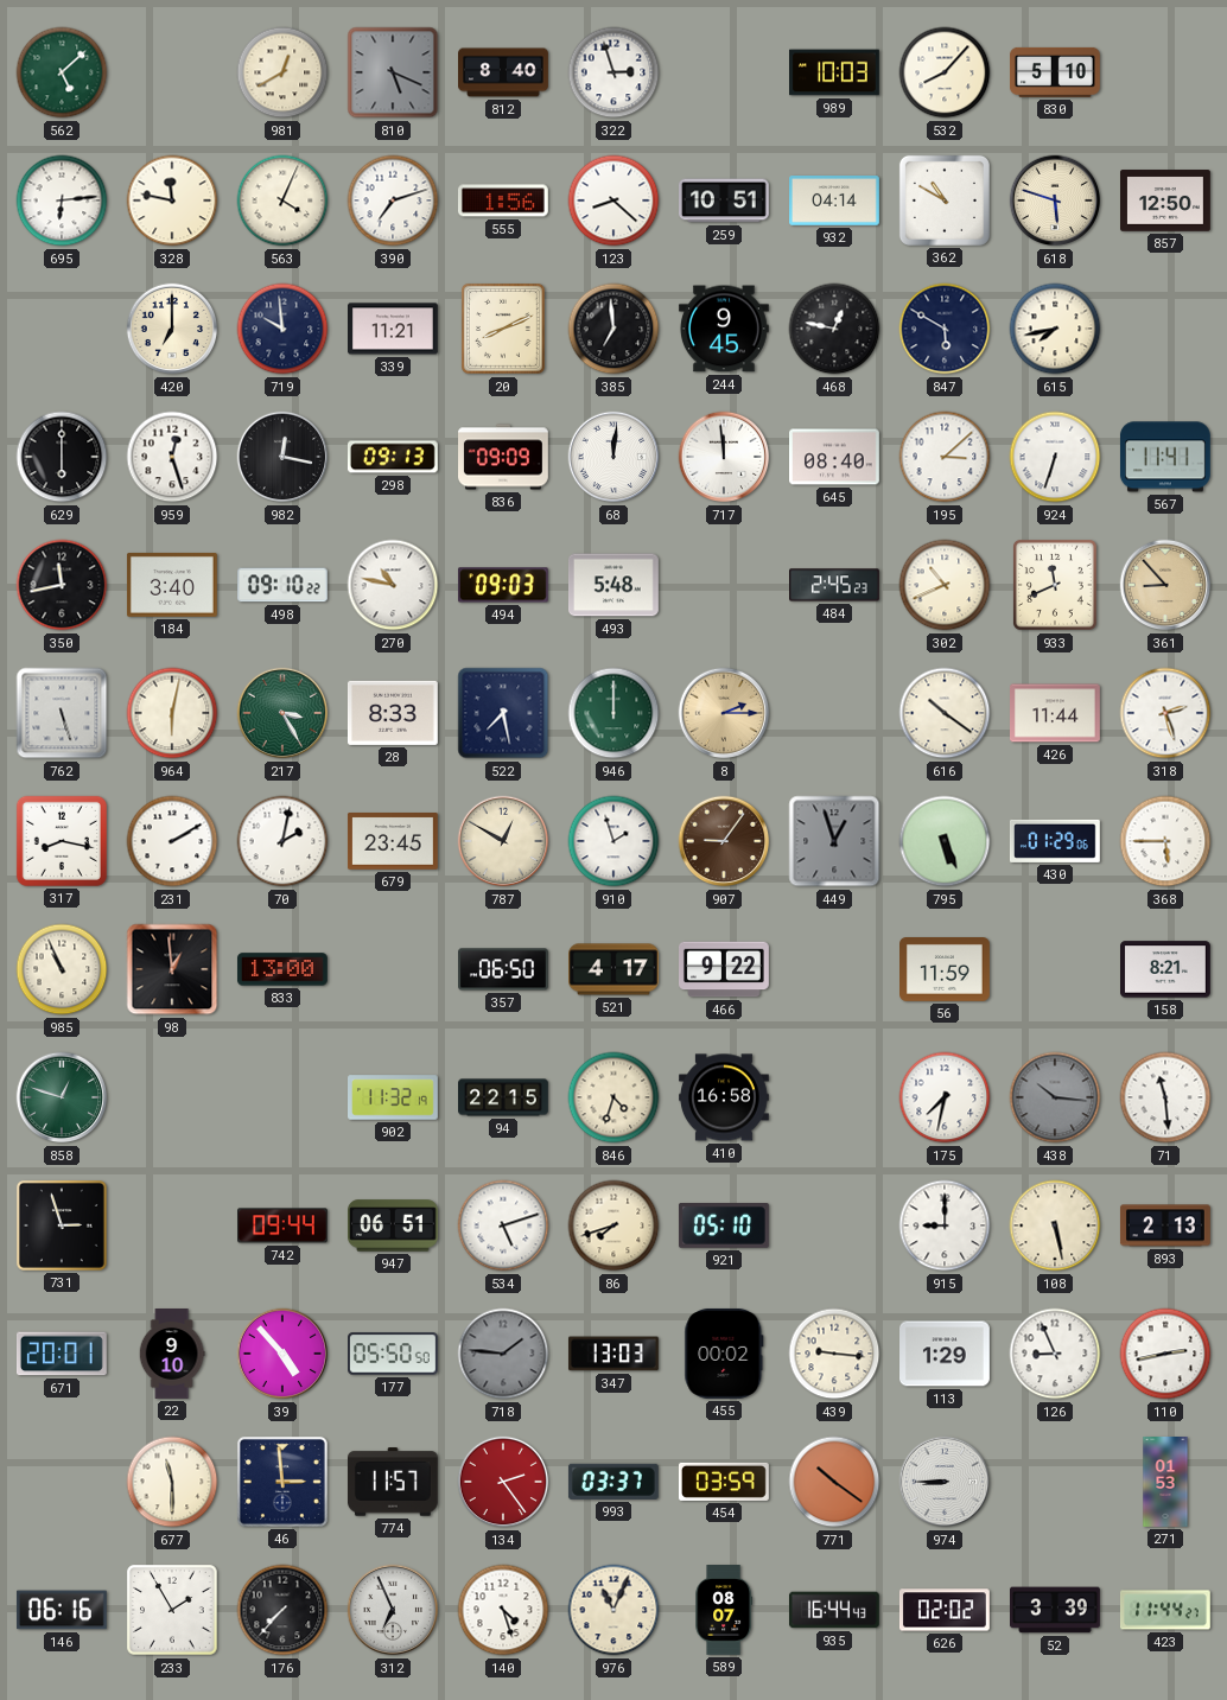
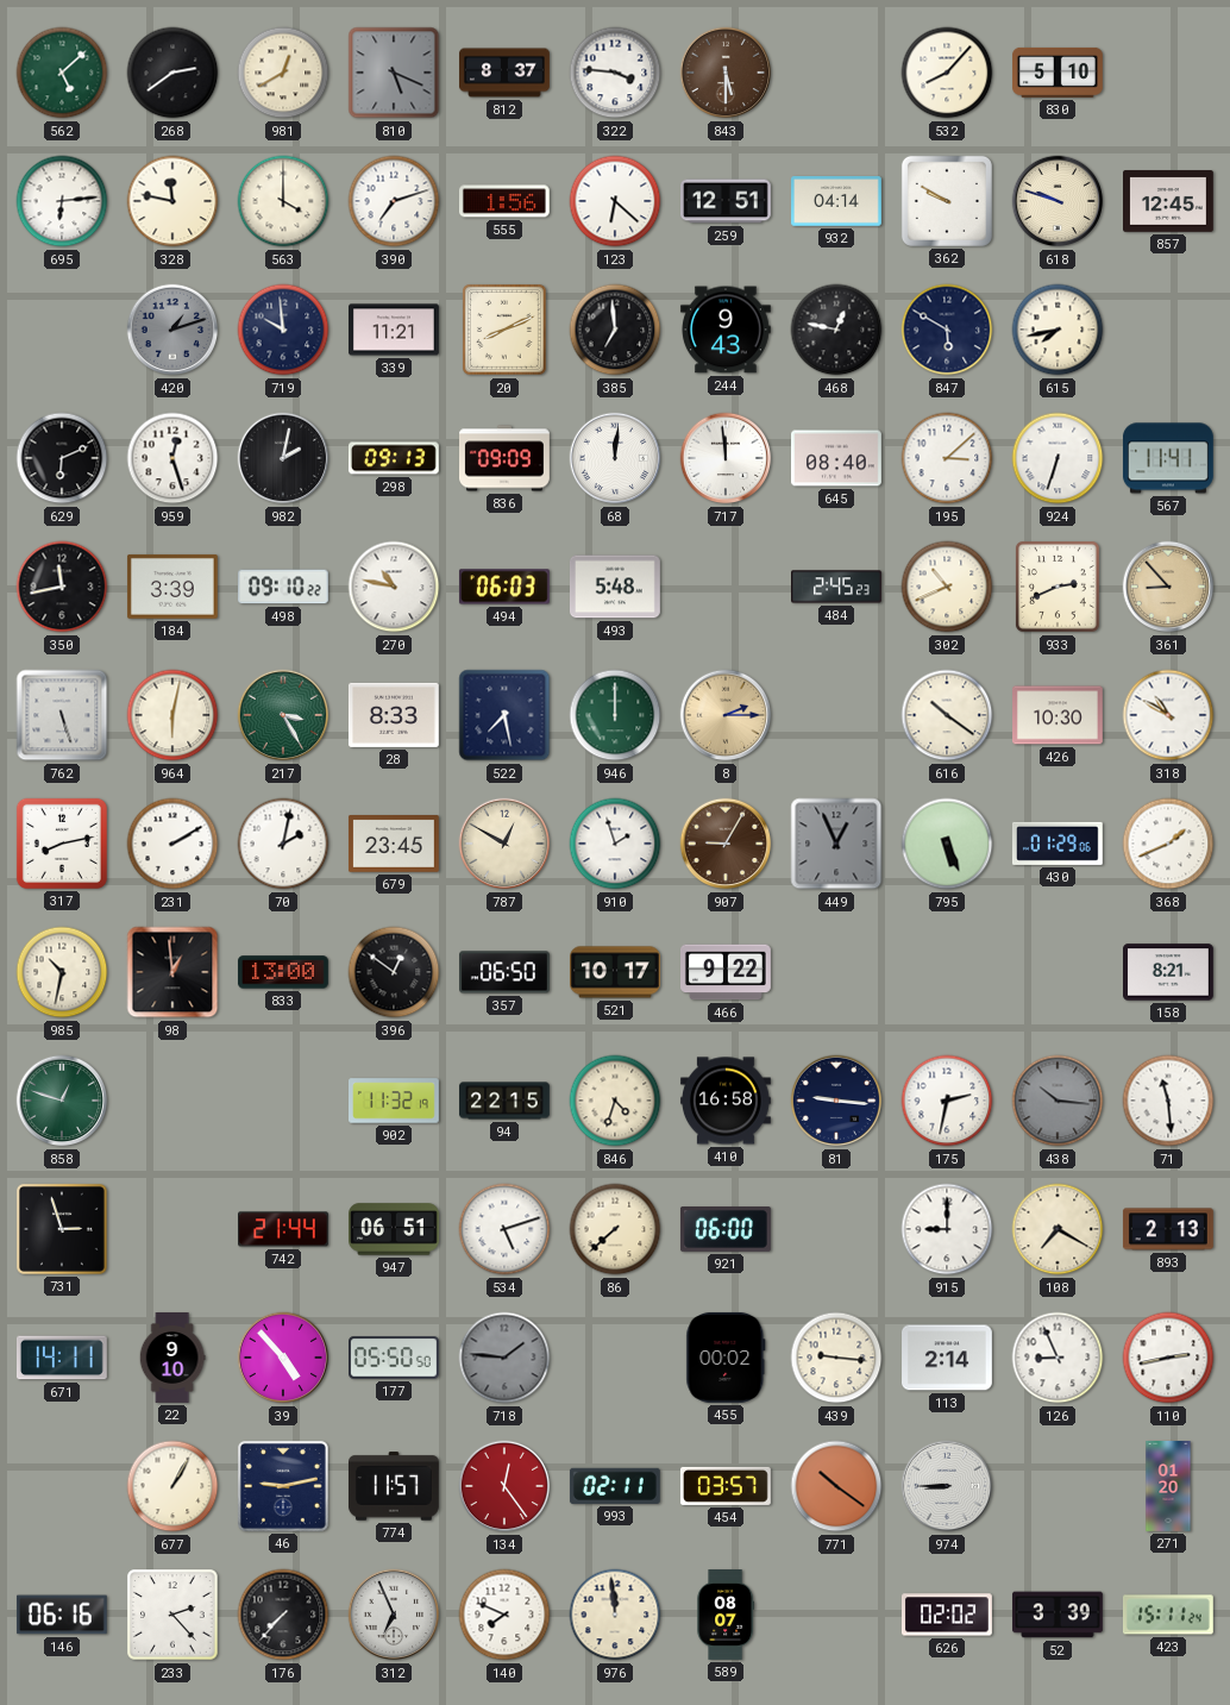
268: none -> 2:39
812: 8:40 -> 8:37
322: 2:57 -> 3:46
843: none -> 5:30
989: 10:03 -> none
563: 4:04 -> 4:00
123: 8:22 -> 6:22
259: 10:51 -> 12:51
362: 10:50 -> 9:50
618: 5:48 -> 9:48
857: 12:50 -> 12:45
420: 7:00 -> 1:12
420 dial: cream -> grey
244: 9:45 -> 9:43
629: 6:00 -> 6:11
982: 12:17 -> 2:02
184: 3:40 -> 3:39
494: 09:03 -> 06:03
933: 11:41 -> 2:41
426: 11:44 -> 10:30
318: 2:27 -> 10:50
317: 8:17 -> 8:13
907: 9:06 -> 9:05
449: 12:57 -> 12:56
368: 5:45 -> 1:41
985: 10:56 -> 10:32
396: none -> 12:51
521: 4:17 -> 10:17
56: 11:59 -> none
81: none -> 9:16
175: 7:32 -> 2:32
742: 09:44 -> 21:44
86: 7:42 -> 7:38
921: 05:10 -> 06:00
108: 5:28 -> 7:20
671: 20:01 -> 14:11
347: 13:03 -> none
113: 1:29 -> 2:14
677: 11:30 -> 1:05
46: 2:59 -> 9:13
134: 2:24 -> 12:24
993: 03:37 -> 02:11
454: 03:59 -> 03:57
271: 01:53 -> 01:20
233: 1:55 -> 2:23
140: 4:27 -> 7:49
976: 11:04 -> 11:59
935: 16:44 -> none
423: 11:44 -> 15:11
